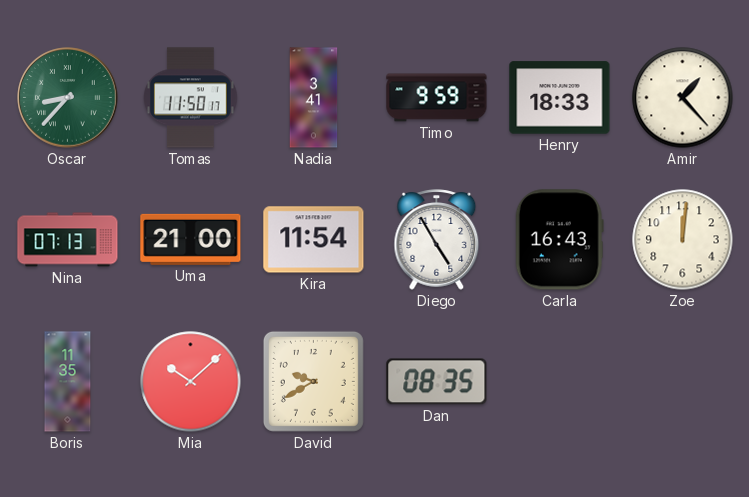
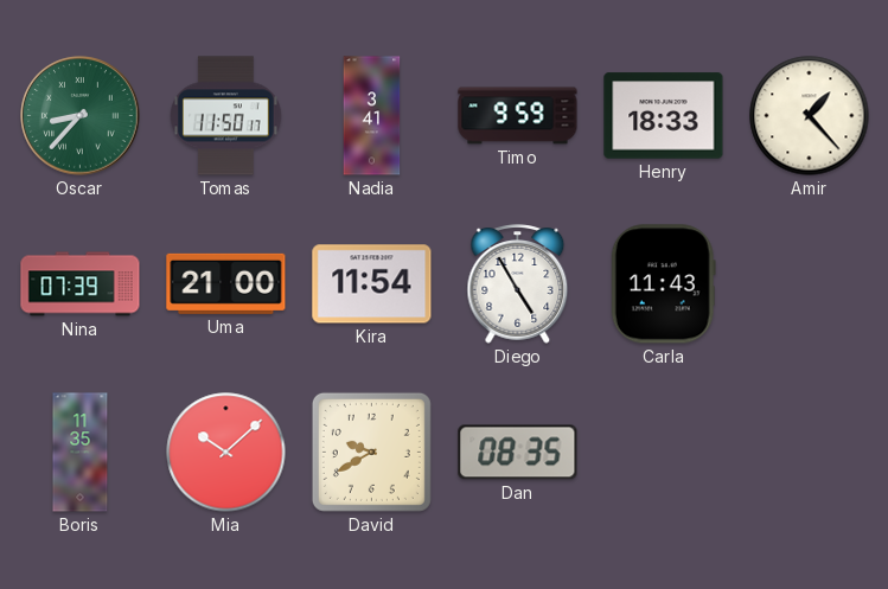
Nina: 07:13 -> 07:39
Carla: 16:43 -> 11:43
Zoe: 12:01 -> none
